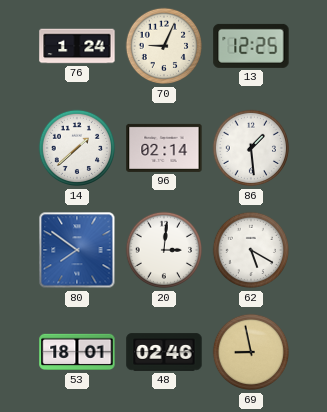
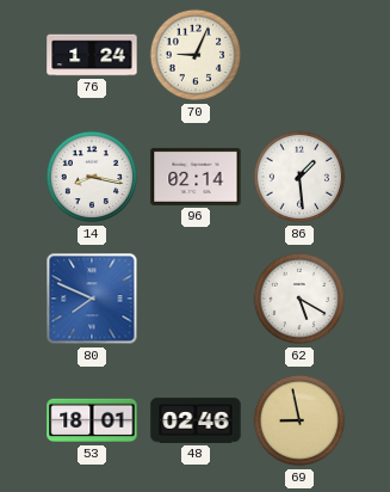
13: 12:25 -> none
14: 1:38 -> 8:17
80: 7:51 -> 7:49
20: 3:01 -> none
